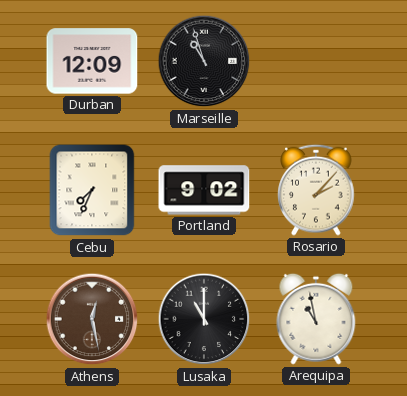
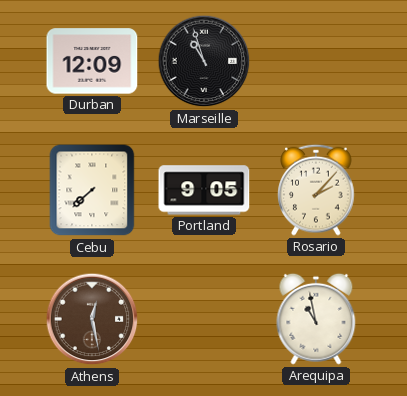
Cebu: 7:34 -> 7:38
Portland: 9:02 -> 9:05
Lusaka: 11:00 -> none
